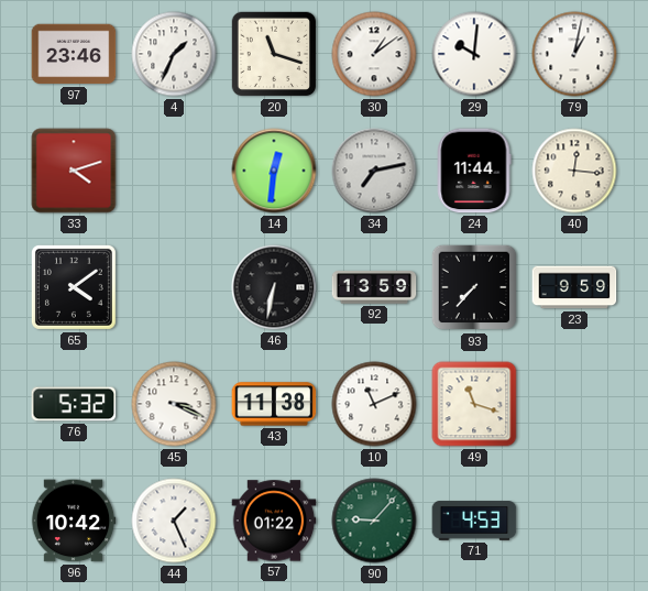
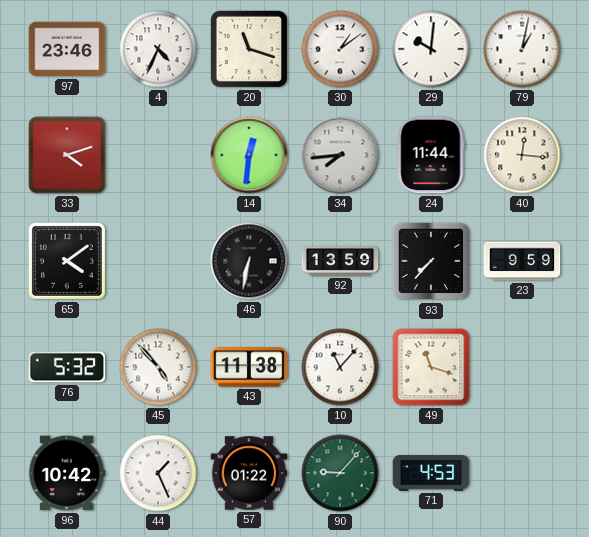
4: 1:34 -> 4:34
34: 7:13 -> 7:44
45: 3:19 -> 4:53
10: 11:11 -> 11:07
